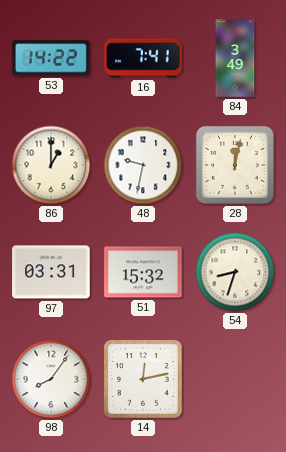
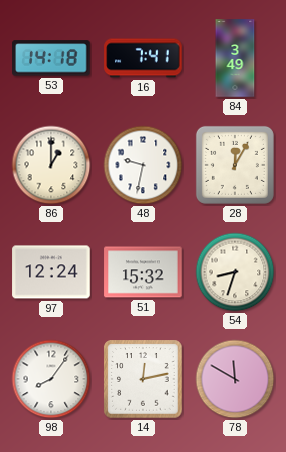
53: 14:22 -> 14:18
28: 12:02 -> 12:05
97: 03:31 -> 12:24
78: none -> 11:50
